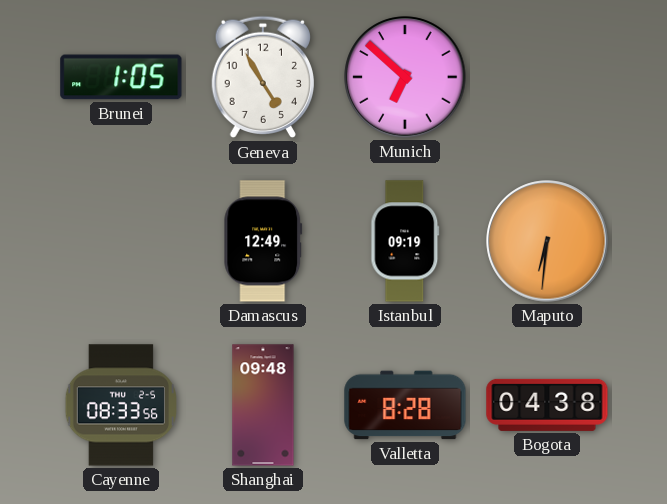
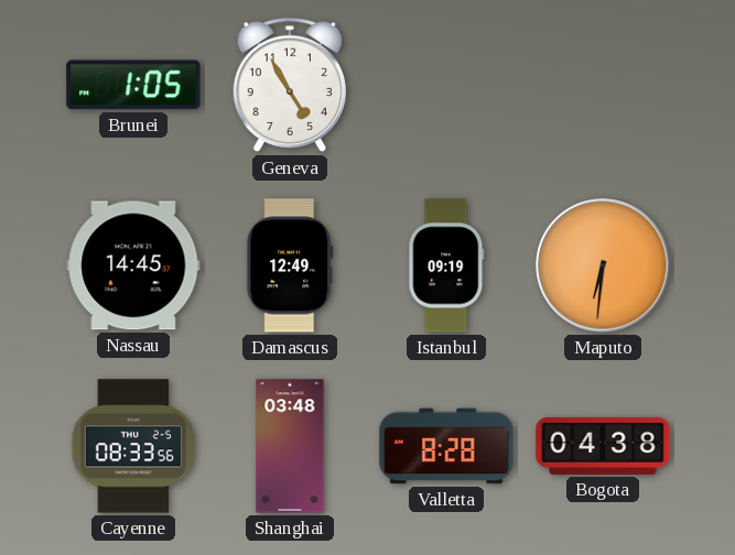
Munich: 6:52 -> none
Nassau: none -> 14:45
Shanghai: 09:48 -> 03:48
